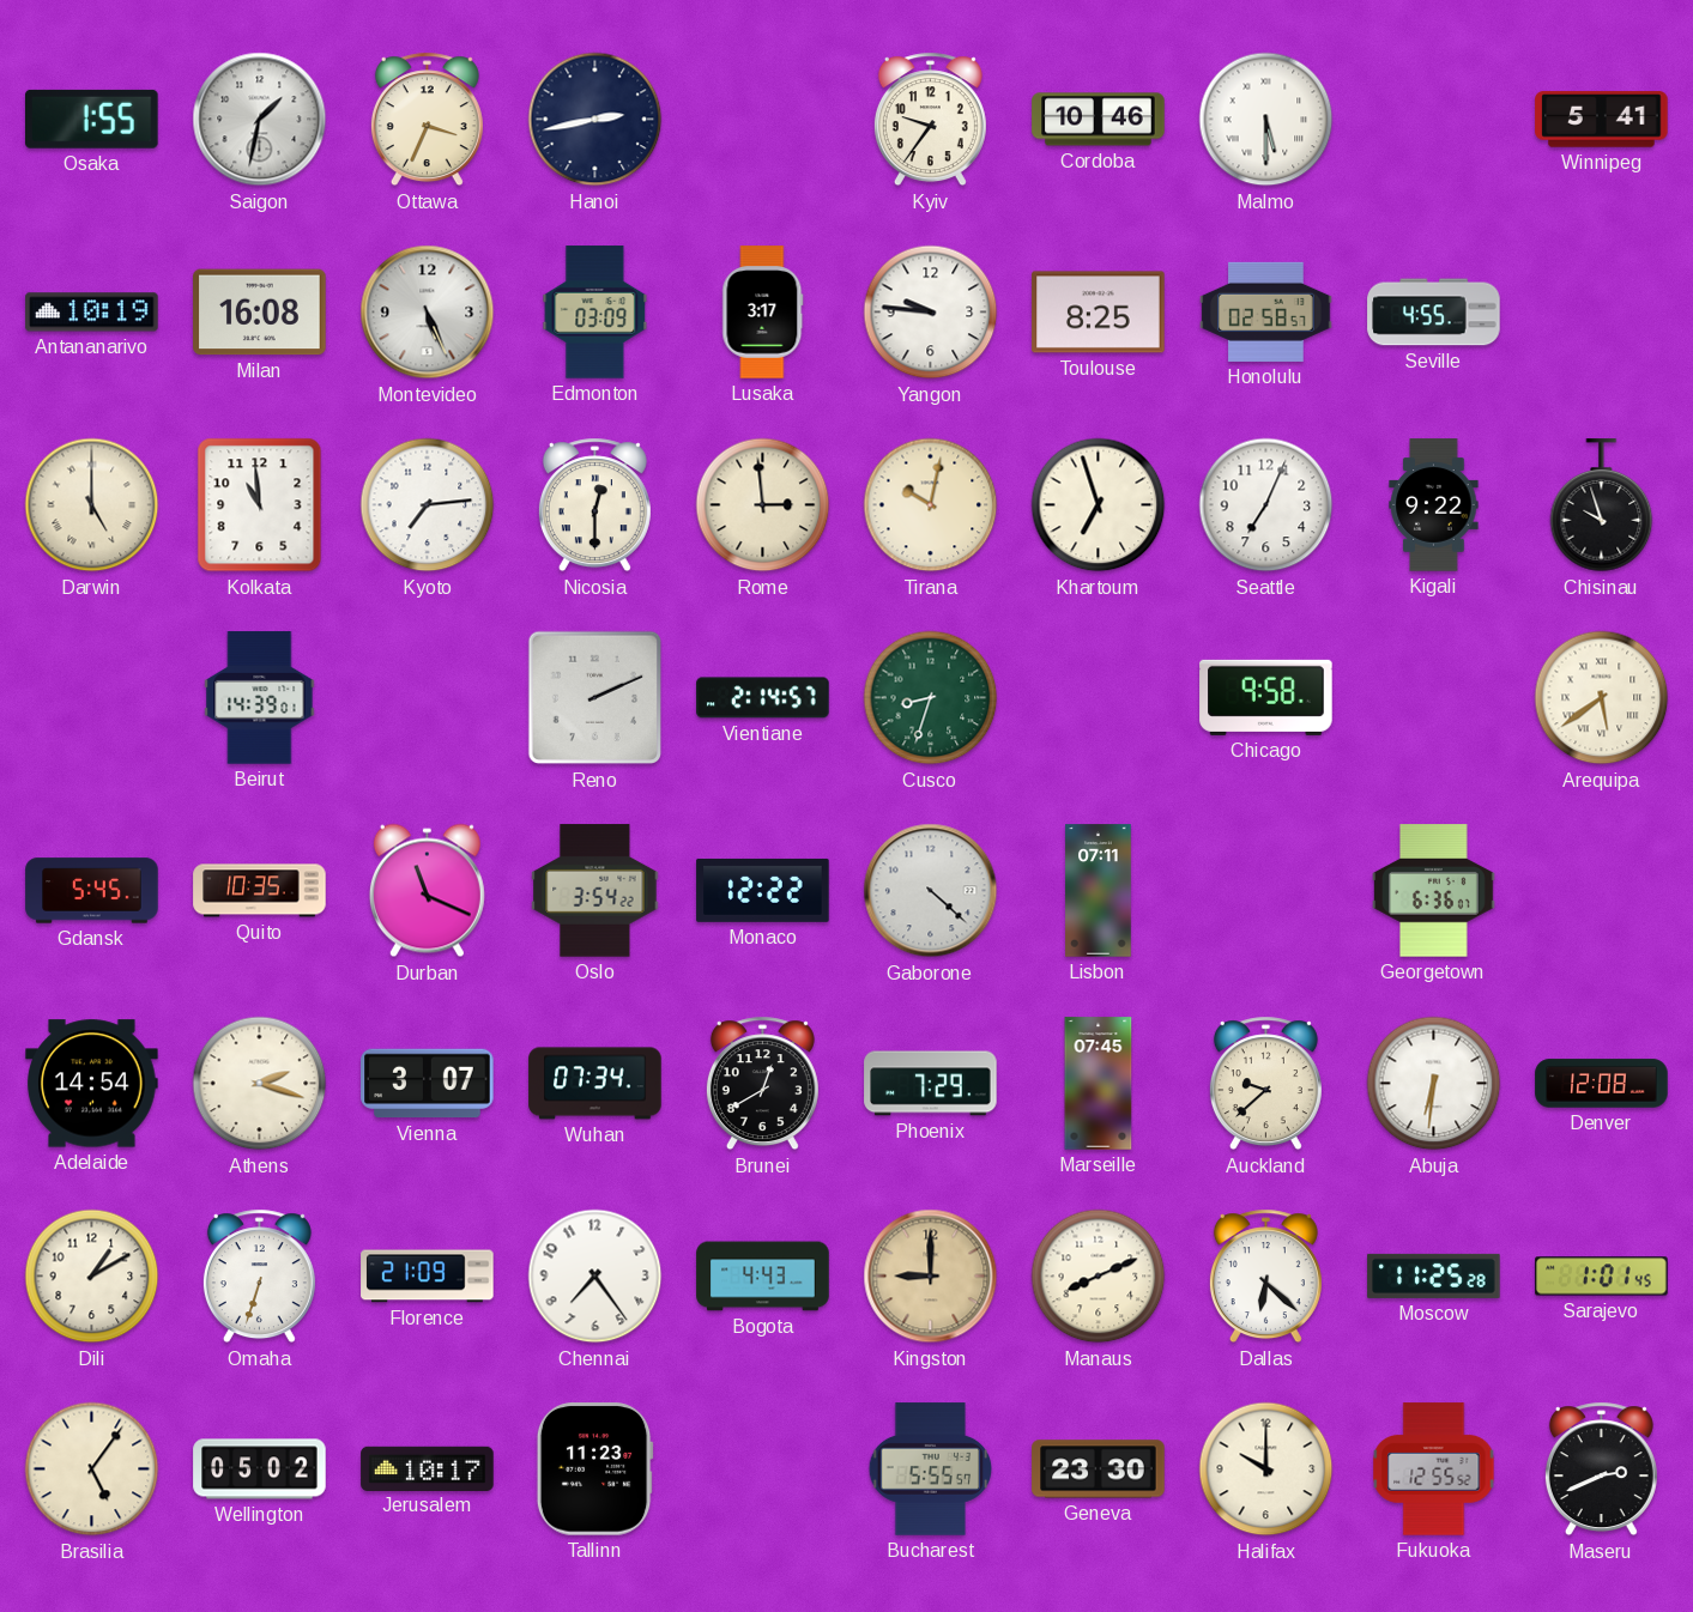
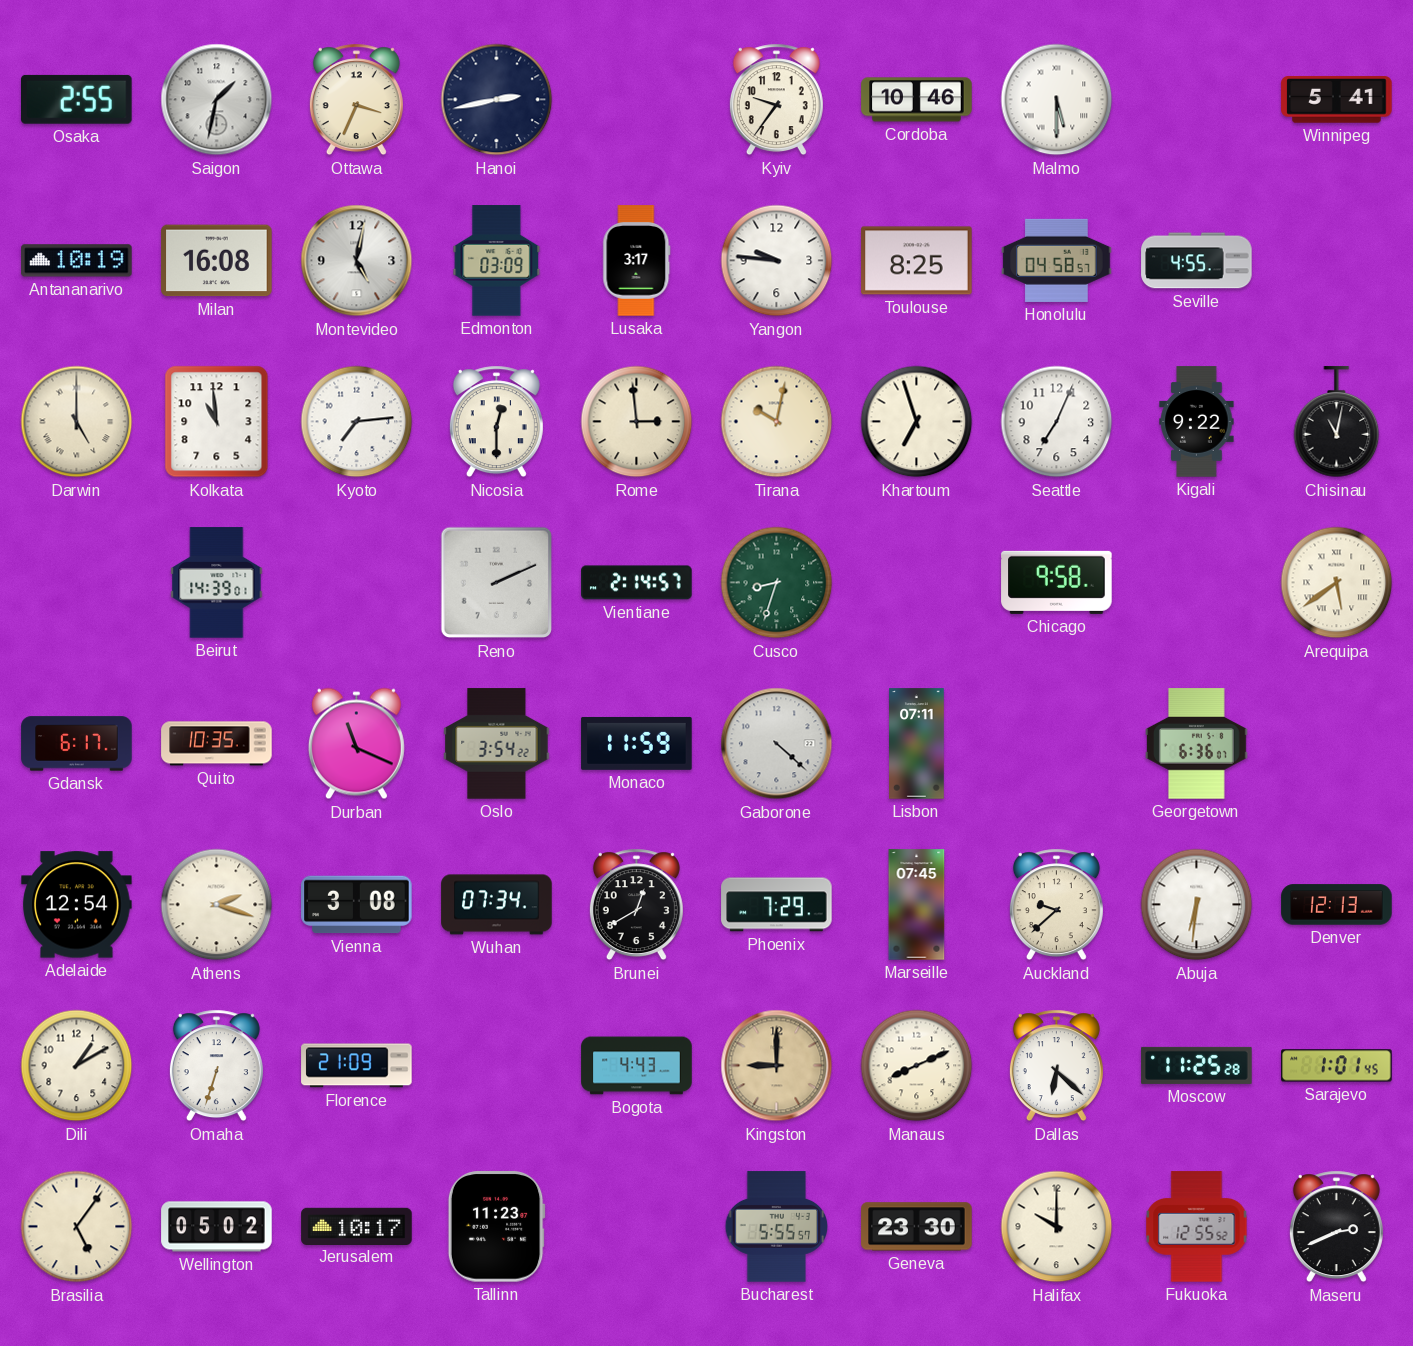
Osaka: 1:55 -> 2:55
Montevideo: 5:26 -> 5:02
Honolulu: 02:58 -> 04:58
Chisinau: 9:57 -> 11:02
Gdansk: 5:45 -> 6:17
Monaco: 12:22 -> 11:59
Adelaide: 14:54 -> 12:54
Vienna: 3:07 -> 3:08
Denver: 12:08 -> 12:13
Chennai: 7:24 -> none
